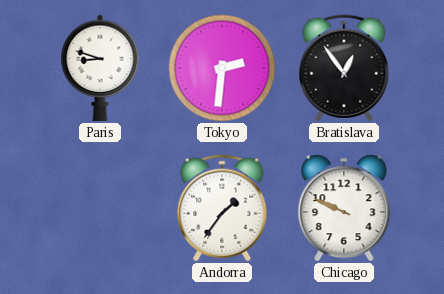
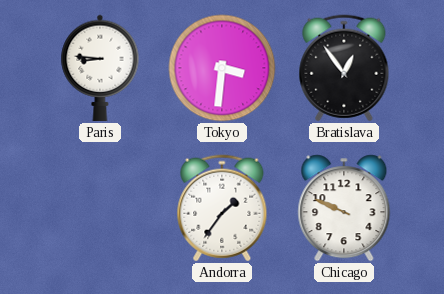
Paris: 8:48 -> 8:46
Tokyo: 2:31 -> 3:31
